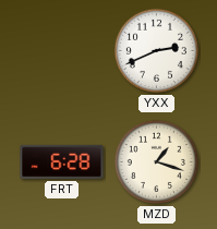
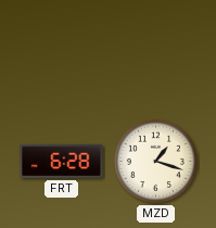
YXX: 2:41 -> none
